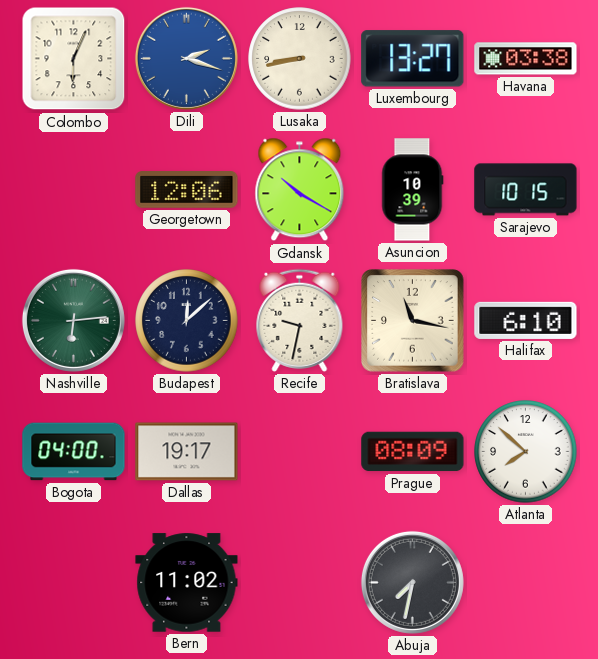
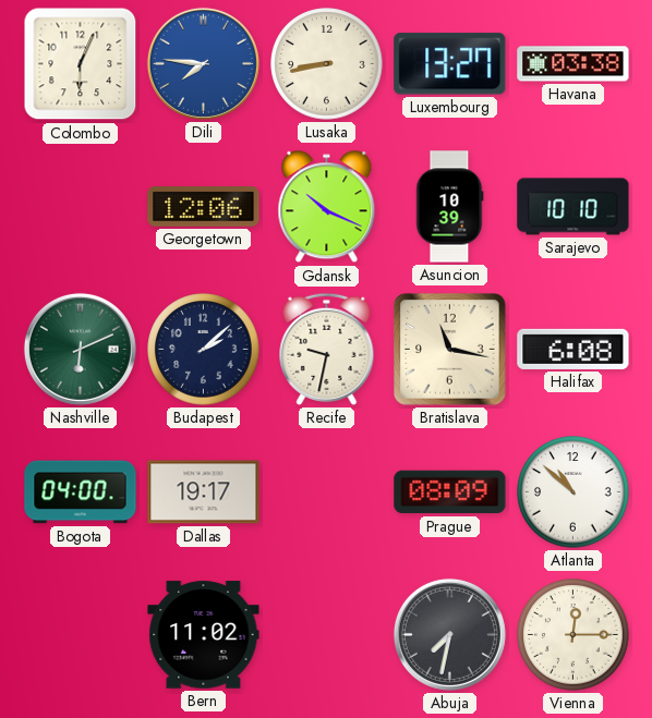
Dili: 2:18 -> 7:46
Gdansk: 10:20 -> 10:19
Sarajevo: 10:15 -> 10:10
Nashville: 6:14 -> 6:11
Budapest: 12:08 -> 2:08
Halifax: 6:10 -> 6:08
Atlanta: 7:52 -> 10:52
Vienna: none -> 12:15
